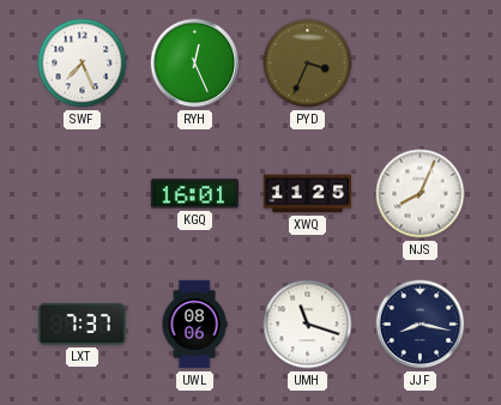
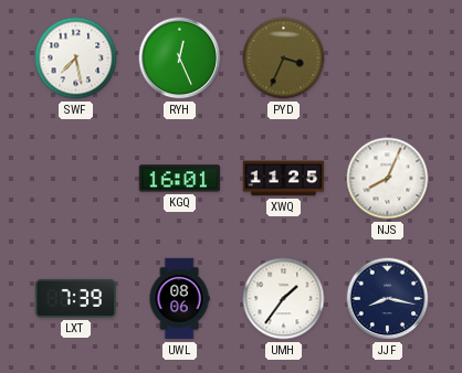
SWF: 7:26 -> 7:28
LXT: 7:37 -> 7:39
UMH: 11:18 -> 1:36
